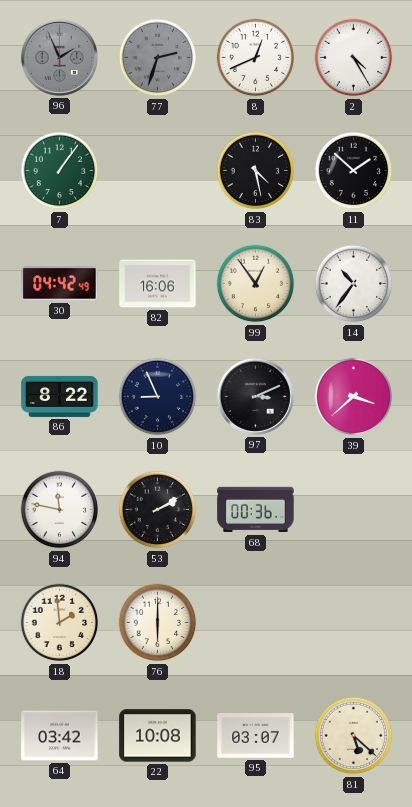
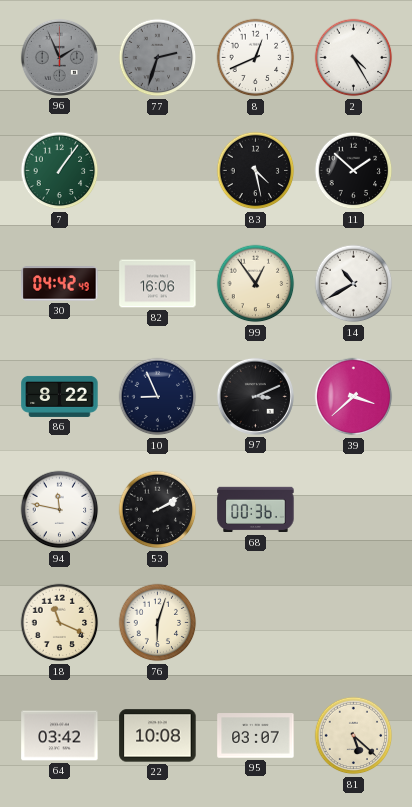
14: 10:36 -> 10:40
18: 1:59 -> 11:19
76: 6:00 -> 6:03
